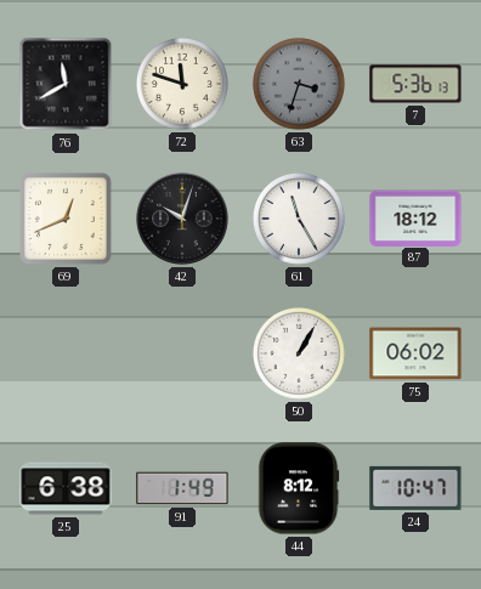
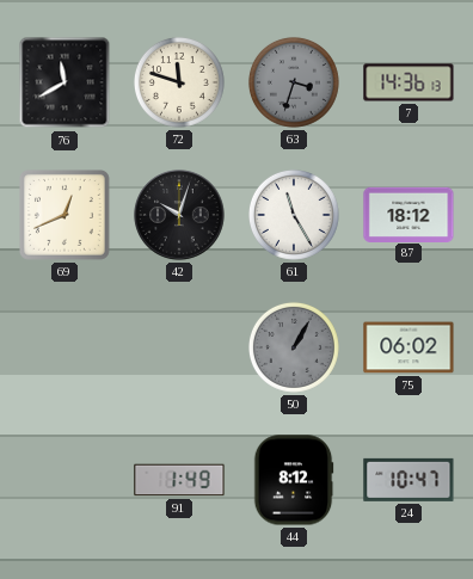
7: 5:36 -> 14:36
50 dial: white -> grey
25: 6:38 -> none
